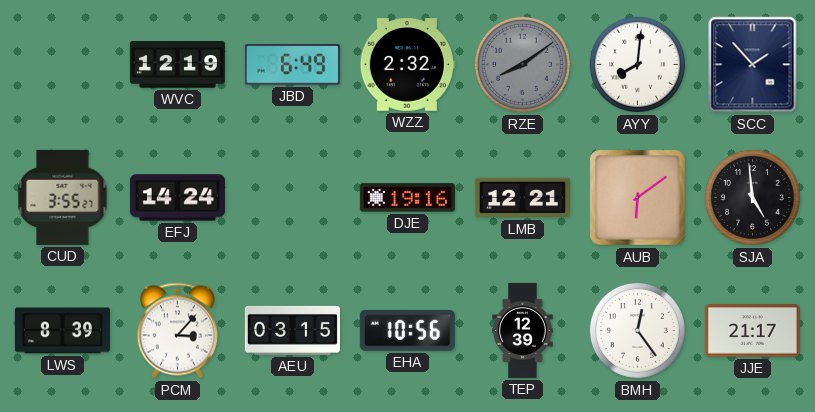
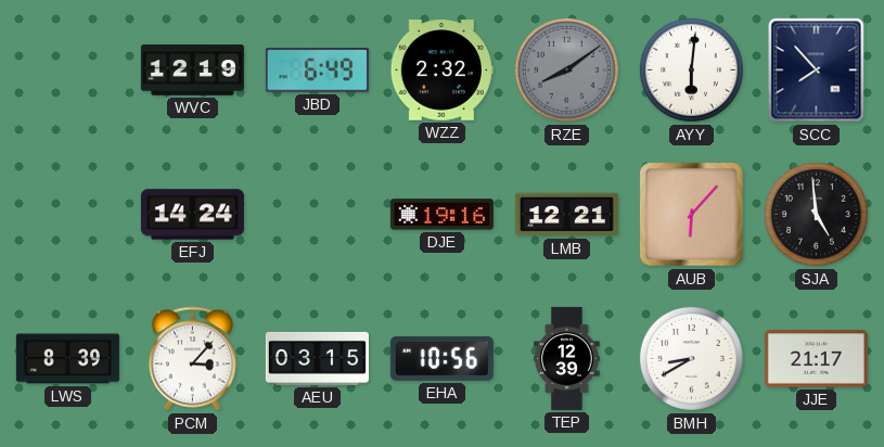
AYY: 8:01 -> 6:01
SCC: 1:53 -> 7:53
CUD: 3:55 -> none
AUB: 6:09 -> 6:07
BMH: 12:24 -> 8:40
